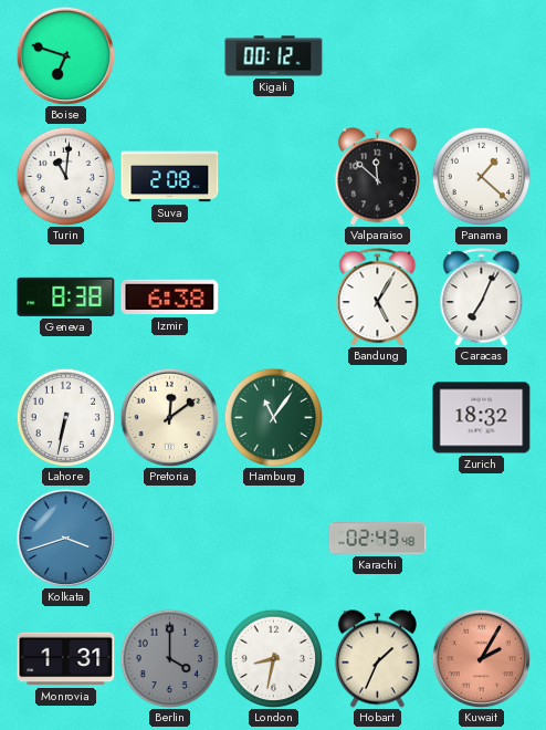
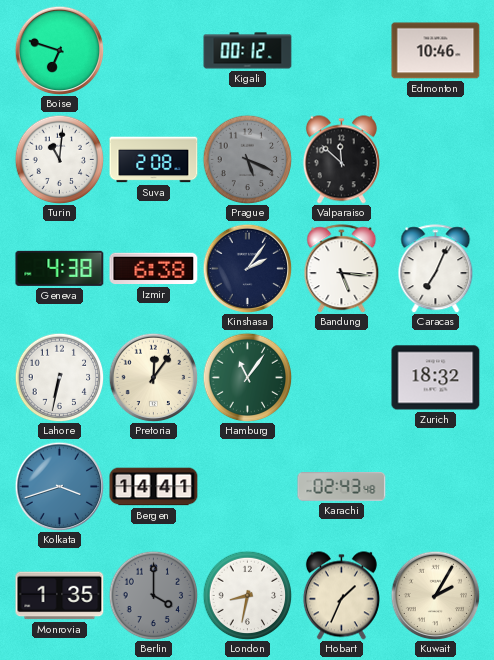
Edmonton: none -> 10:46
Prague: none -> 5:19
Panama: 1:22 -> none
Geneva: 8:38 -> 4:38
Kinshasa: none -> 2:06
Bandung: 5:05 -> 5:16
Pretoria: 12:09 -> 12:06
Bergen: none -> 14:41
Monrovia: 1:31 -> 1:35
Kuwait dial: salmon -> cream
